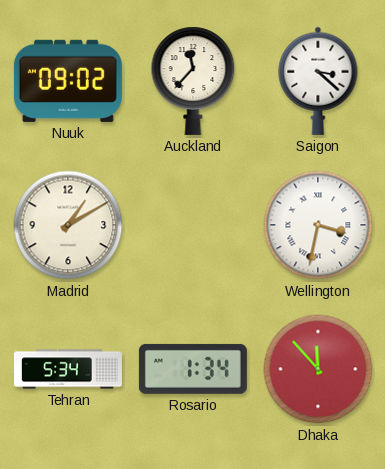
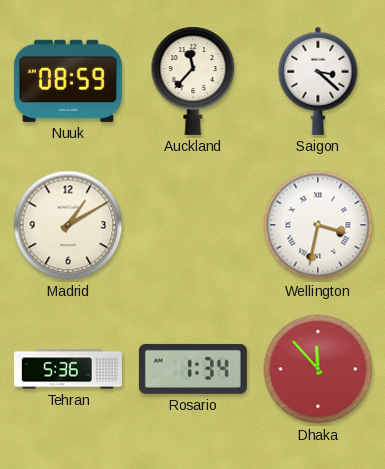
Nuuk: 09:02 -> 08:59
Tehran: 5:34 -> 5:36
